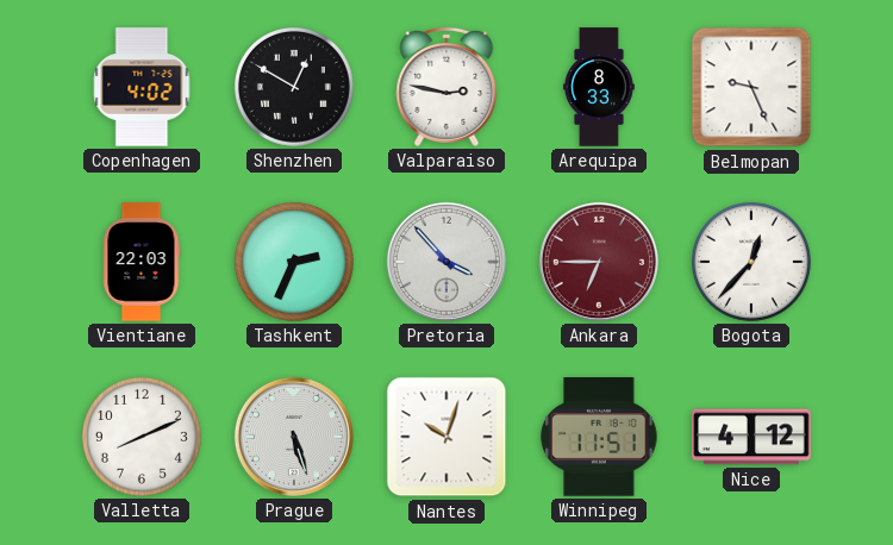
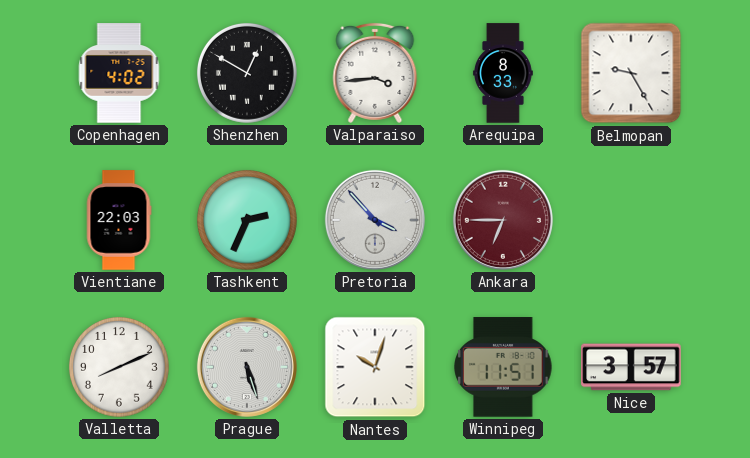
Valparaiso: 2:47 -> 3:44
Belmopan: 9:26 -> 9:25
Bogota: 12:37 -> none
Nice: 4:12 -> 3:57
